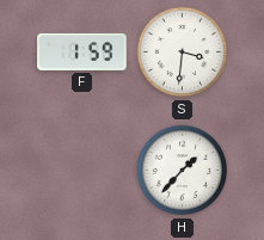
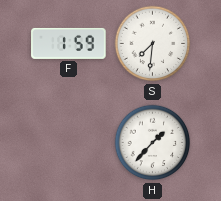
S: 3:31 -> 7:31
